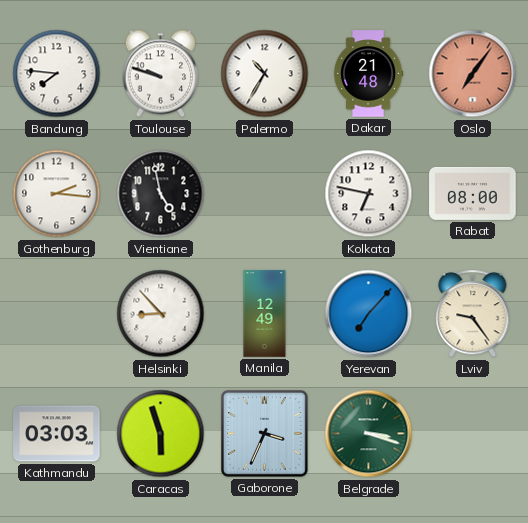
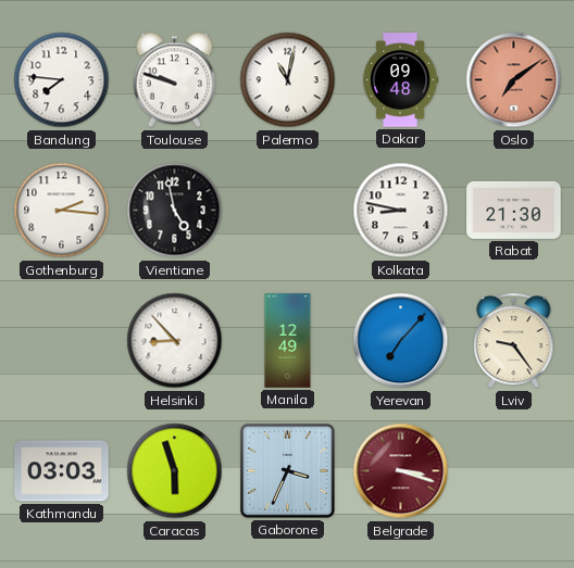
Palermo: 10:35 -> 11:02
Dakar: 21:48 -> 09:48
Oslo: 7:06 -> 7:09
Kolkata: 6:47 -> 8:47
Rabat: 08:00 -> 21:30
Belgrade dial: green -> burgundy
